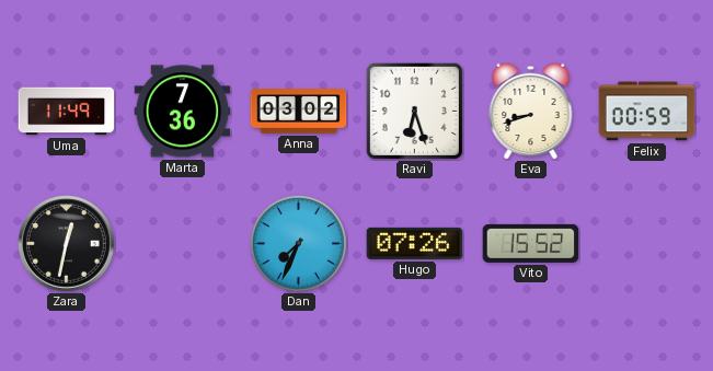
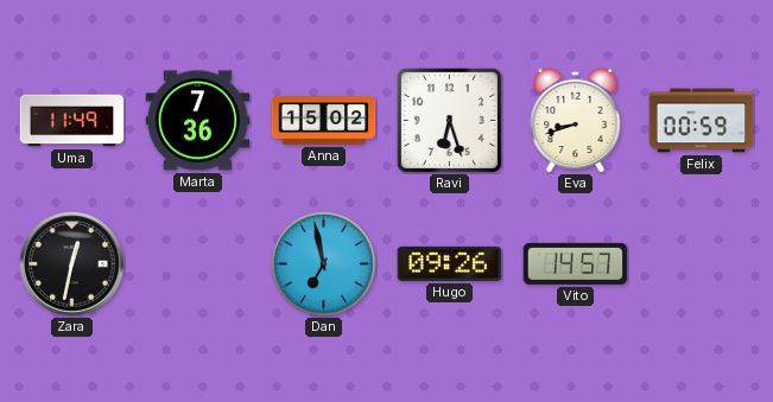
Anna: 03:02 -> 15:02
Dan: 7:34 -> 6:58
Hugo: 07:26 -> 09:26
Vito: 15:52 -> 14:57
